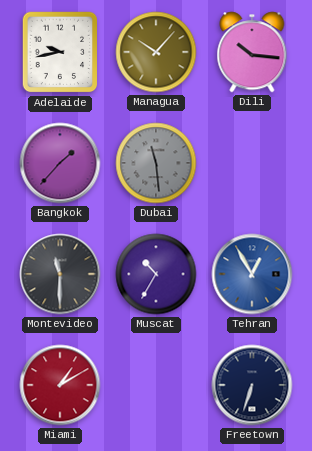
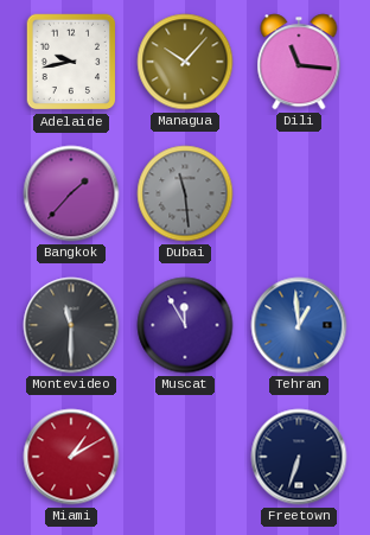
Dili: 10:16 -> 11:16
Muscat: 10:35 -> 11:55
Tehran: 12:55 -> 12:59
